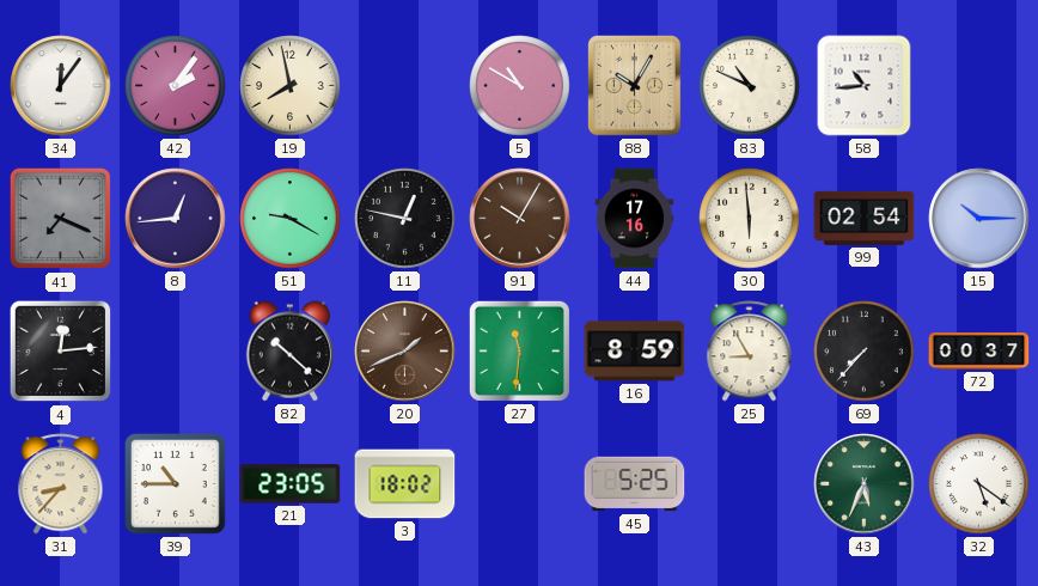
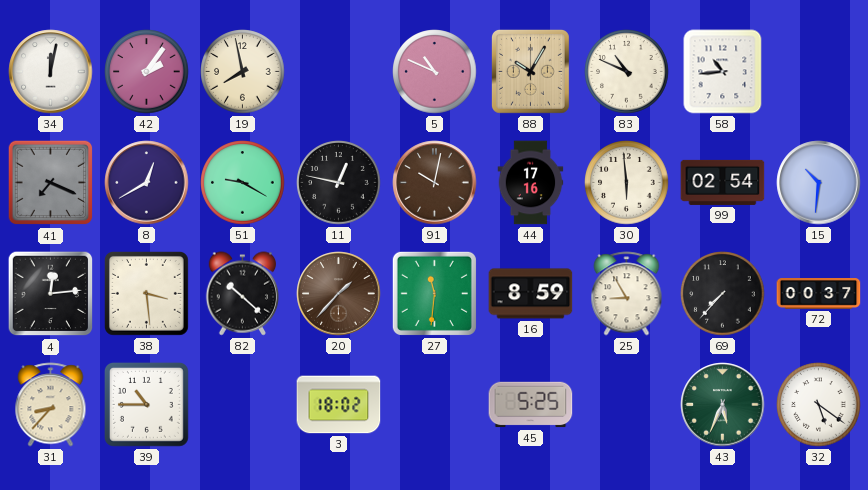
34: 12:06 -> 12:02
5: 10:50 -> 10:49
8: 12:44 -> 12:40
91: 10:05 -> 10:02
15: 10:15 -> 10:31
38: none -> 3:29
20: 1:41 -> 1:37
21: 23:05 -> none
